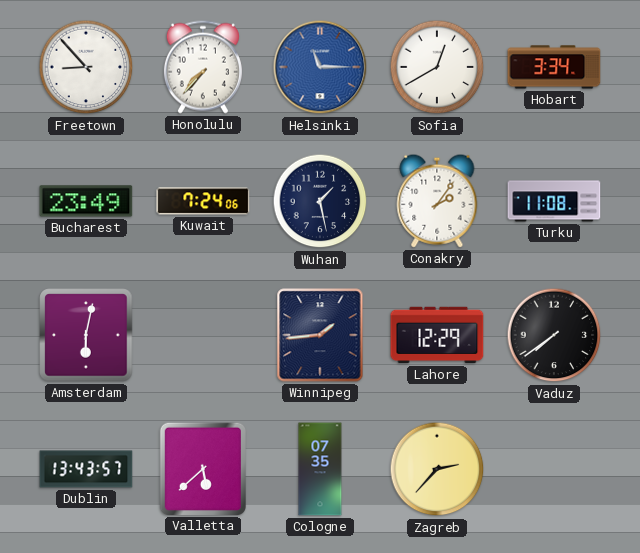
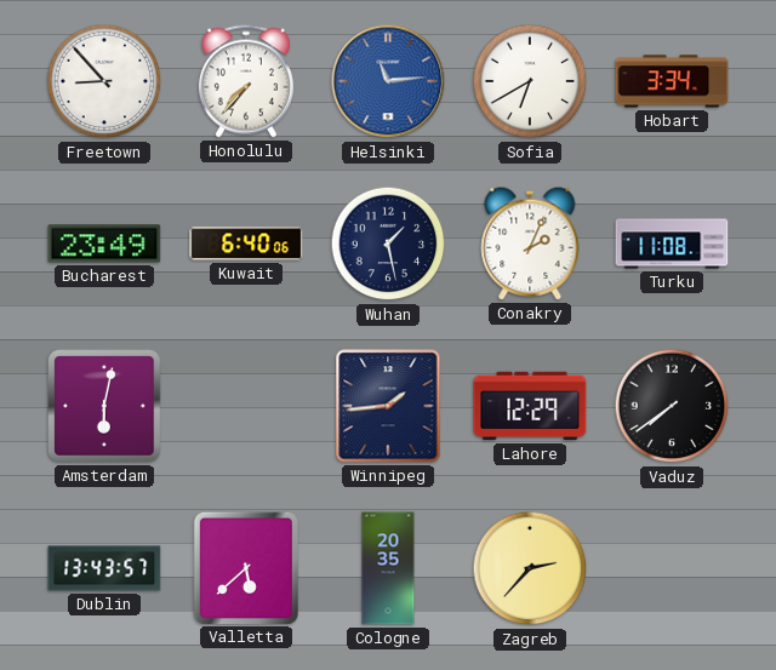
Helsinki: 11:15 -> 11:14
Sofia: 12:40 -> 6:40
Kuwait: 7:24 -> 6:40
Conakry: 2:06 -> 2:04
Cologne: 07:35 -> 20:35
